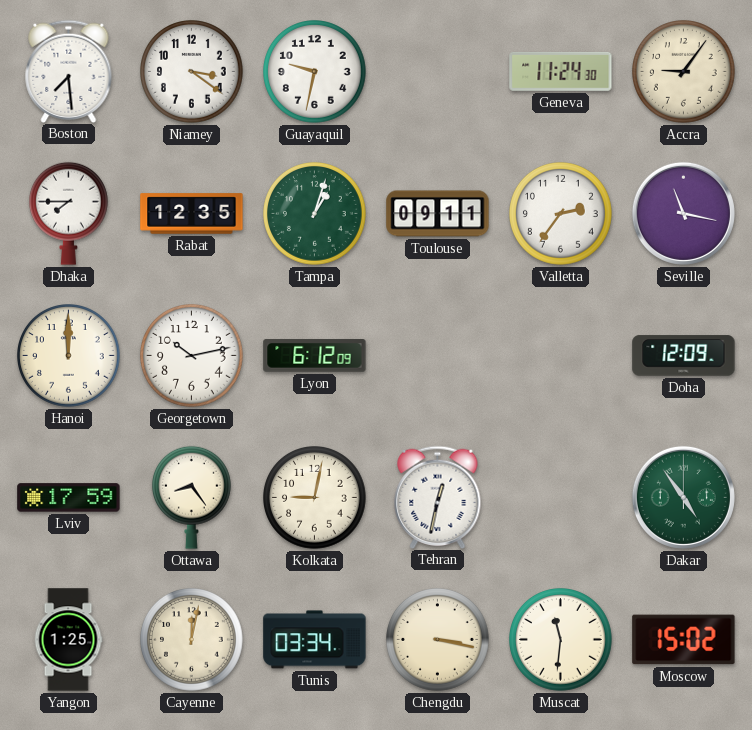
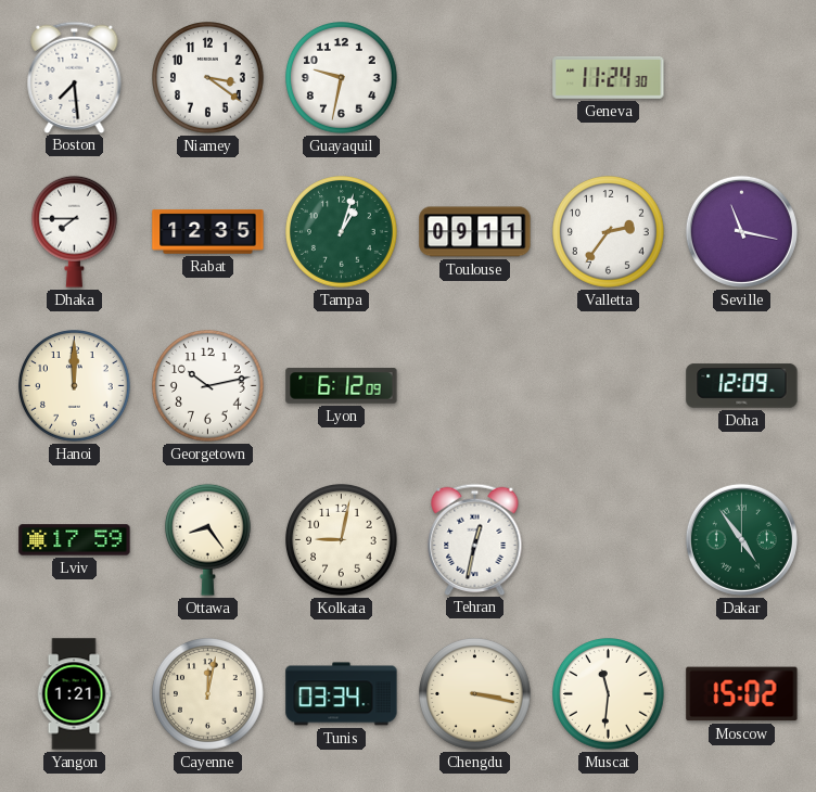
Accra: 9:06 -> none
Yangon: 1:25 -> 1:21
